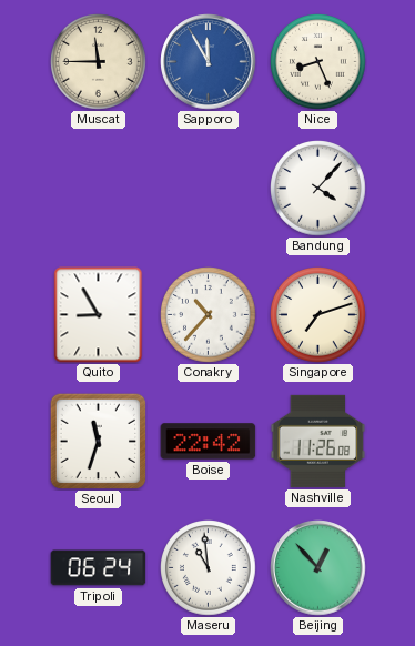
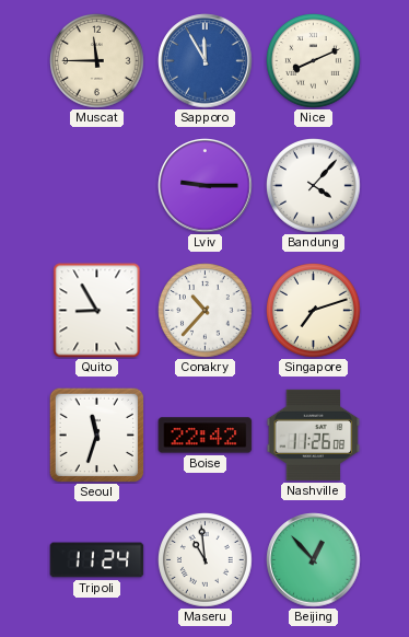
Nice: 8:26 -> 8:11
Lviv: none -> 9:15
Tripoli: 06:24 -> 11:24
